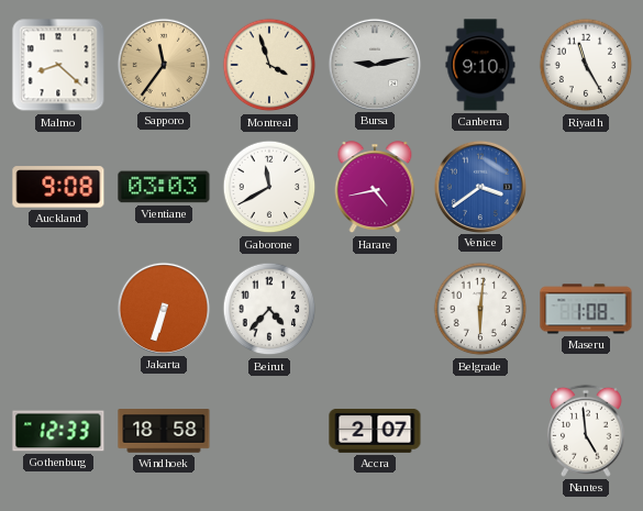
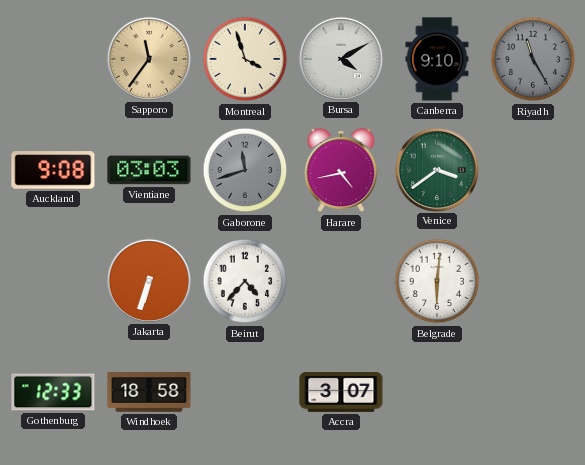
Malmo: 8:22 -> none
Bursa: 9:13 -> 4:10
Riyadh dial: white -> grey
Gaborone: 11:40 -> 11:42
Gaborone dial: white -> grey
Venice dial: blue -> green
Maseru: 1:08 -> none
Accra: 2:07 -> 3:07
Nantes: 4:59 -> none
